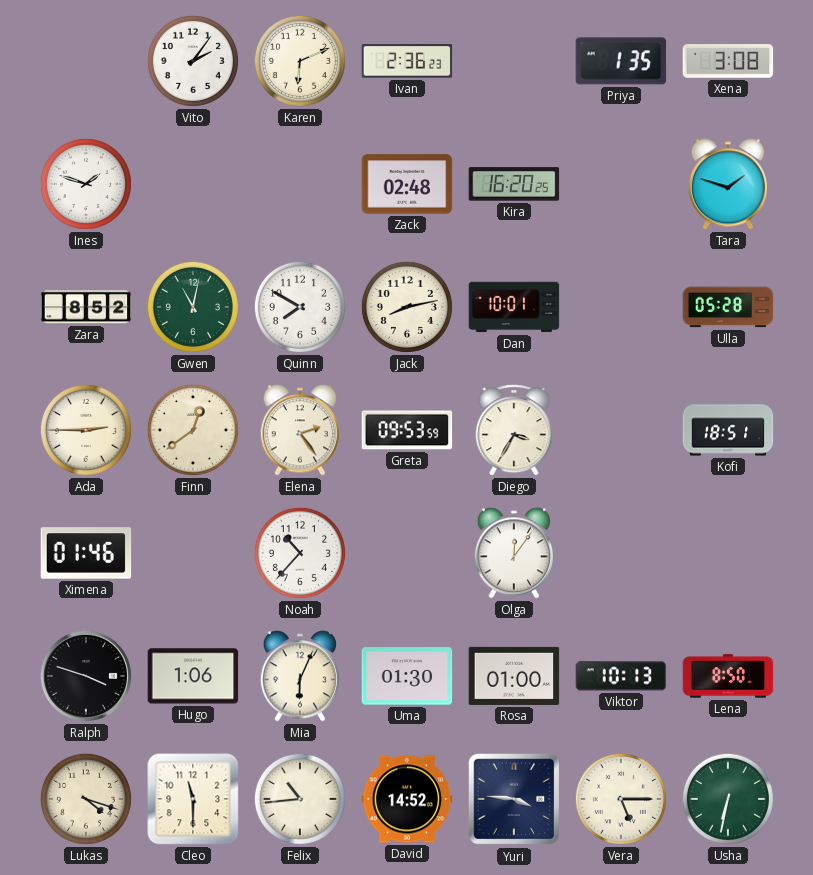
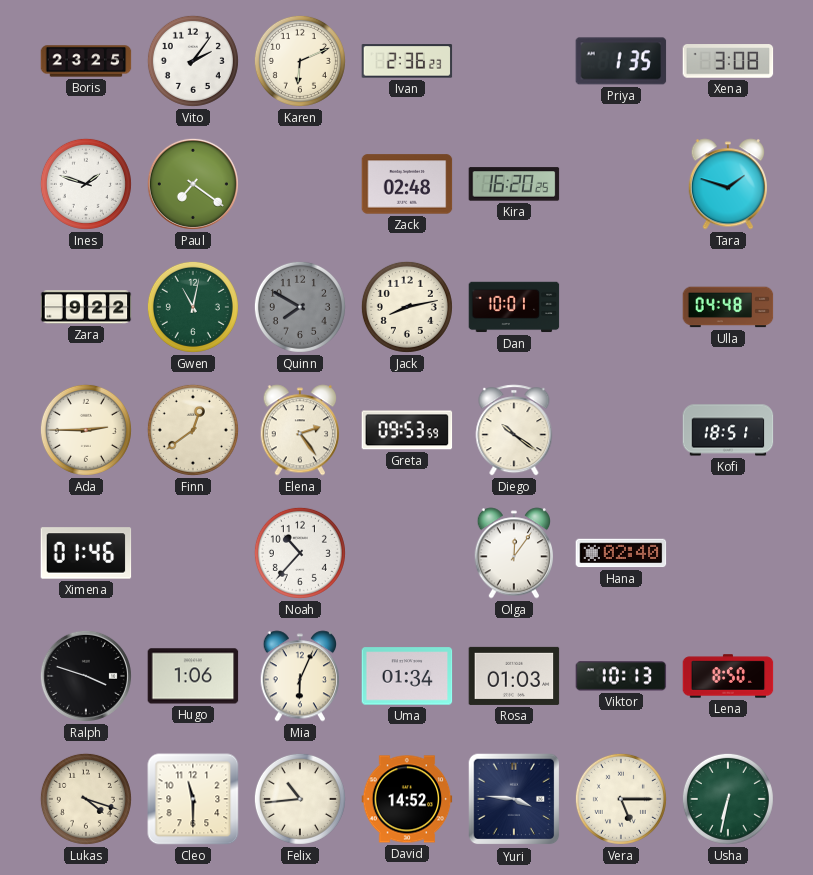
Boris: none -> 23:25
Paul: none -> 7:21
Zara: 8:52 -> 9:22
Quinn dial: white -> grey
Ulla: 05:28 -> 04:48
Diego: 3:35 -> 10:21
Hana: none -> 02:40
Uma: 01:30 -> 01:34
Rosa: 01:00 -> 01:03
